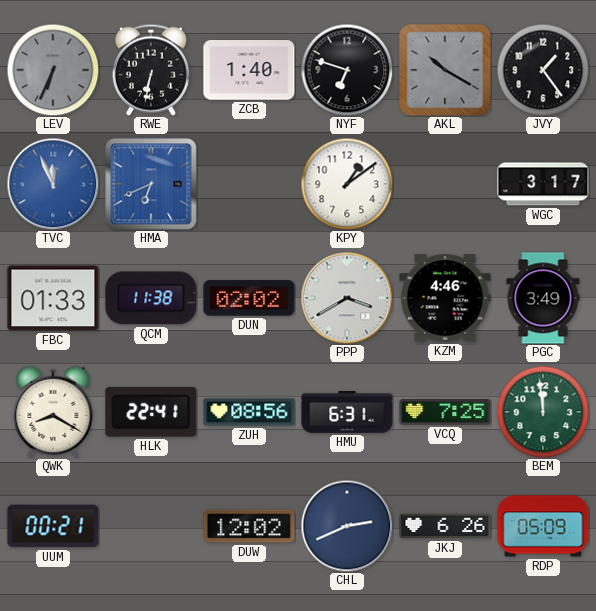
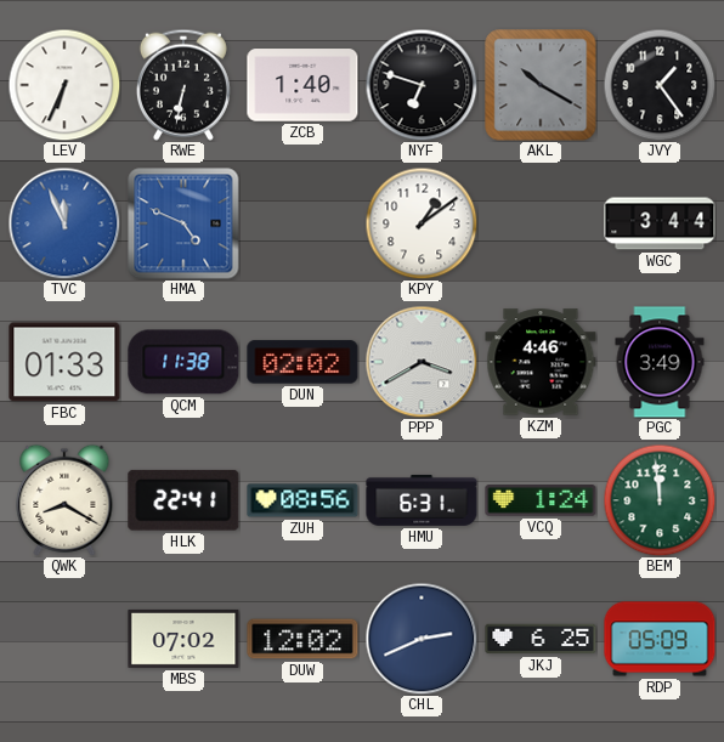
LEV dial: grey -> white
HMA: 6:41 -> 4:49
WGC: 3:17 -> 3:44
VCQ: 7:25 -> 1:24
UUM: 00:21 -> none
MBS: none -> 07:02
JKJ: 6:26 -> 6:25
